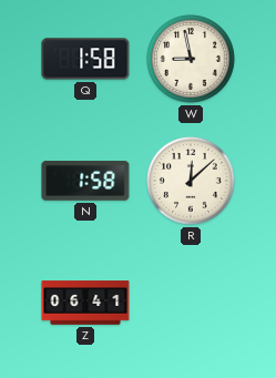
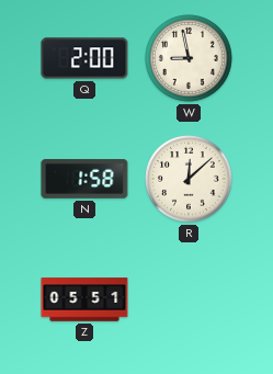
Q: 1:58 -> 2:00
Z: 06:41 -> 05:51
